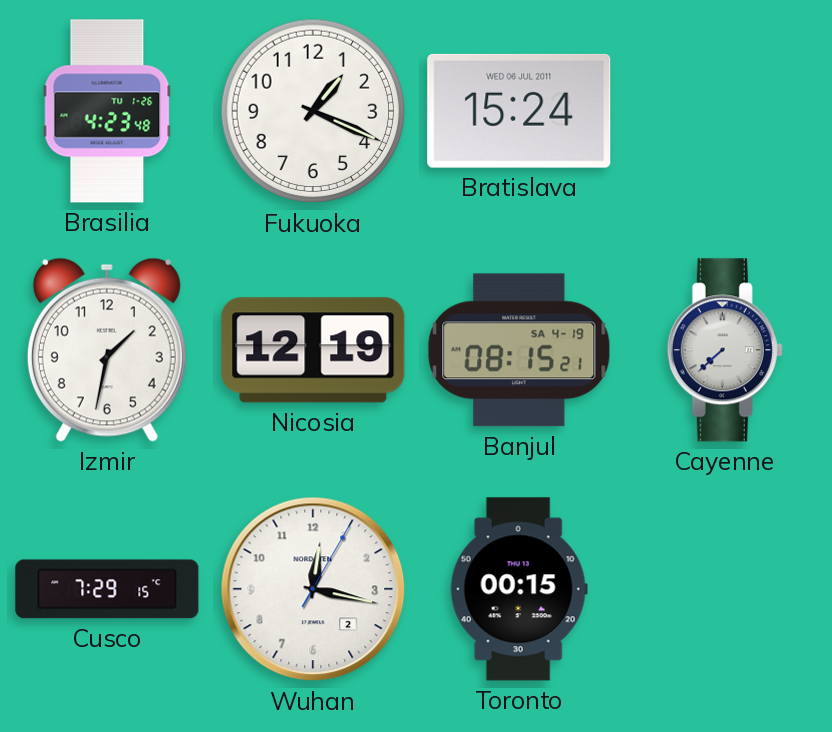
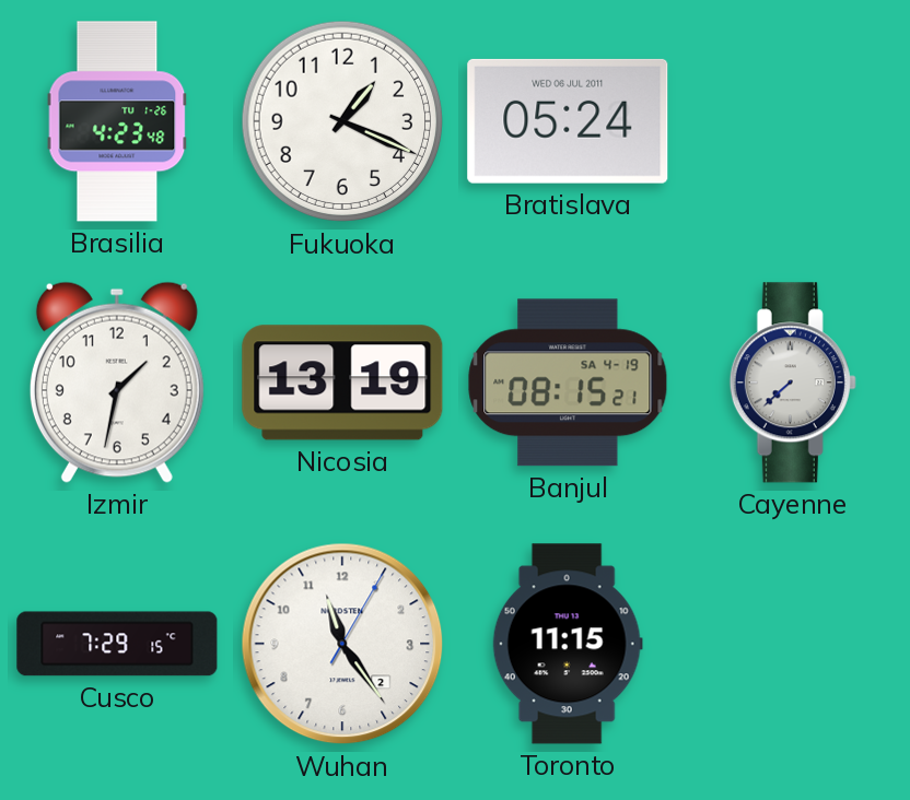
Bratislava: 15:24 -> 05:24
Nicosia: 12:19 -> 13:19
Wuhan: 12:17 -> 11:24
Toronto: 00:15 -> 11:15
